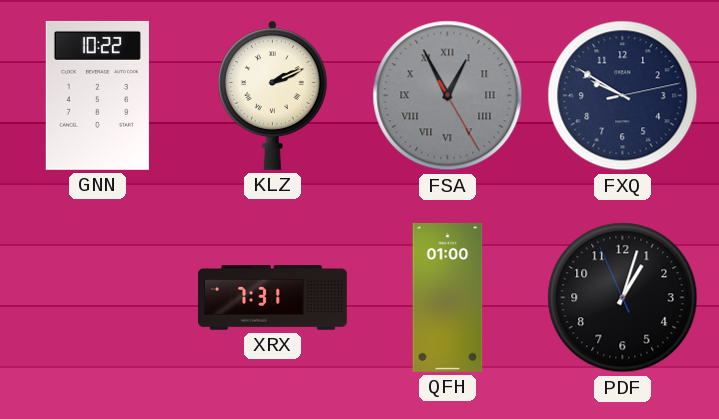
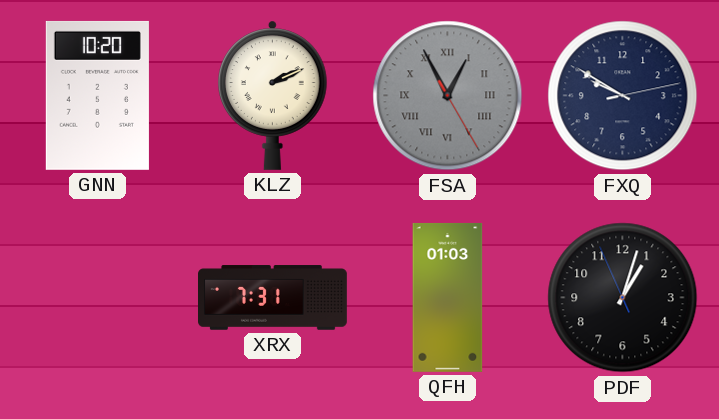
GNN: 10:22 -> 10:20
QFH: 01:00 -> 01:03
